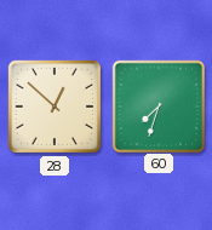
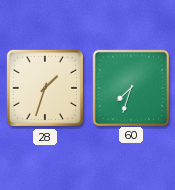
28: 12:52 -> 1:33
